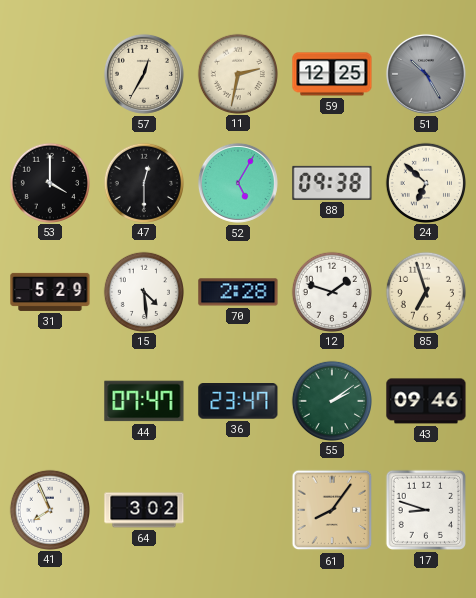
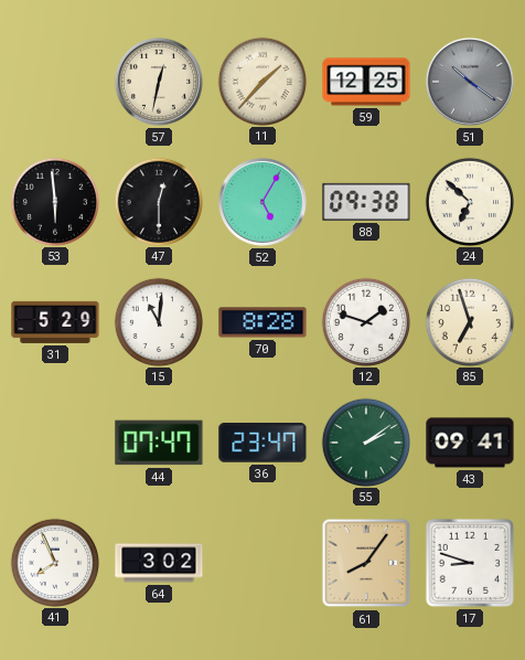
57: 12:35 -> 12:32
11: 2:32 -> 1:37
51: 10:25 -> 10:21
53: 4:00 -> 5:59
15: 4:29 -> 11:01
70: 2:28 -> 8:28
43: 09:46 -> 09:41
